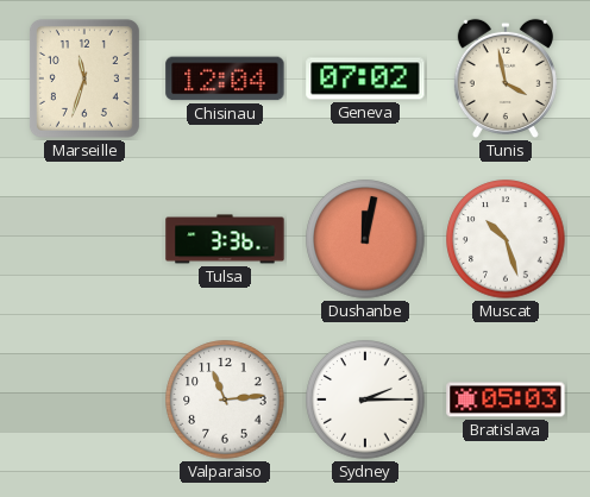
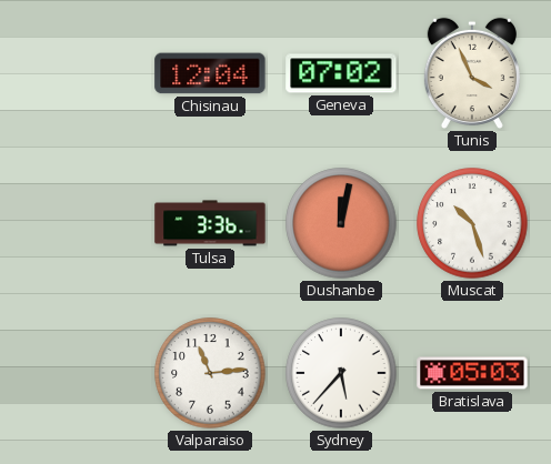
Marseille: 11:33 -> none
Tunis: 3:58 -> 3:56
Sydney: 2:15 -> 5:37
